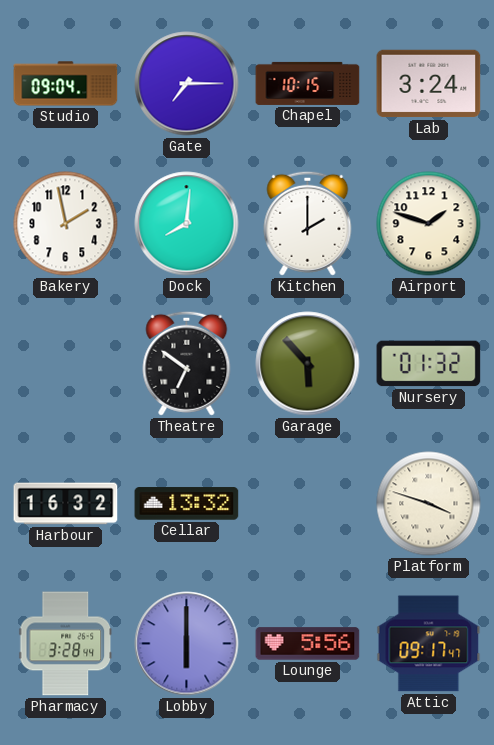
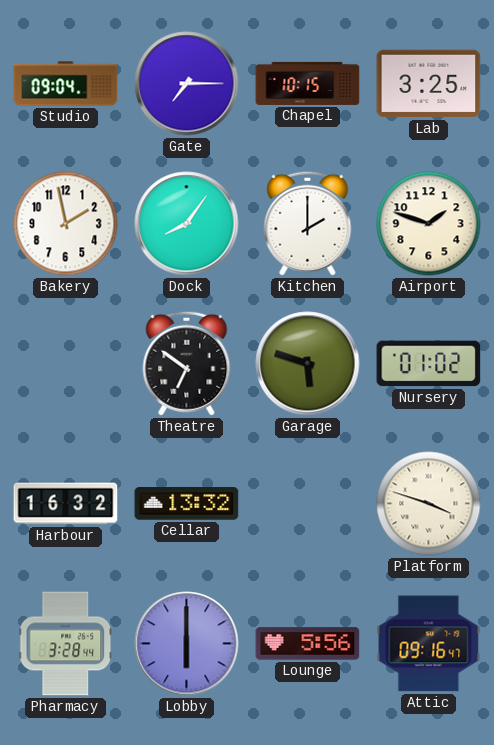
Lab: 3:24 -> 3:25
Dock: 8:01 -> 8:06
Garage: 5:53 -> 5:48
Nursery: 01:32 -> 01:02
Attic: 09:17 -> 09:16
